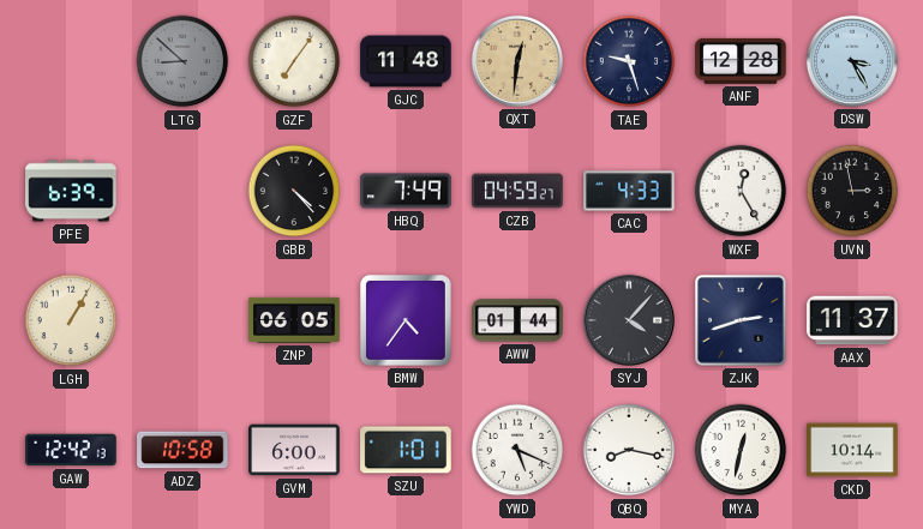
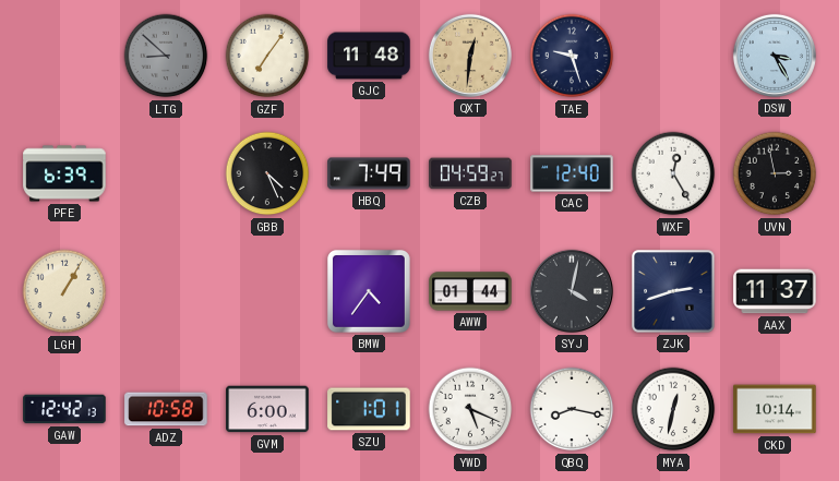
ANF: 12:28 -> none
GBB: 4:23 -> 4:26
CAC: 4:33 -> 12:40
ZNP: 06:05 -> none
SYJ: 4:07 -> 4:02
